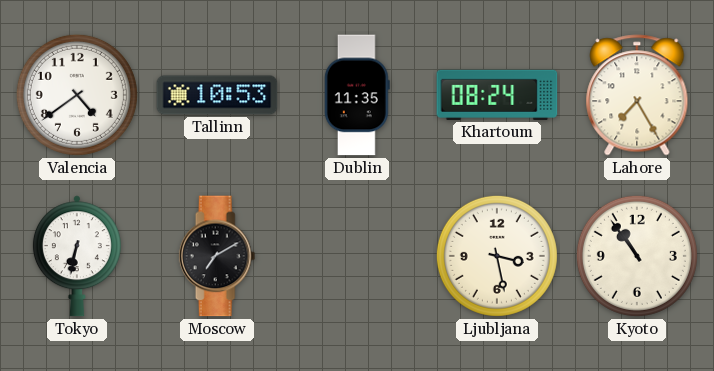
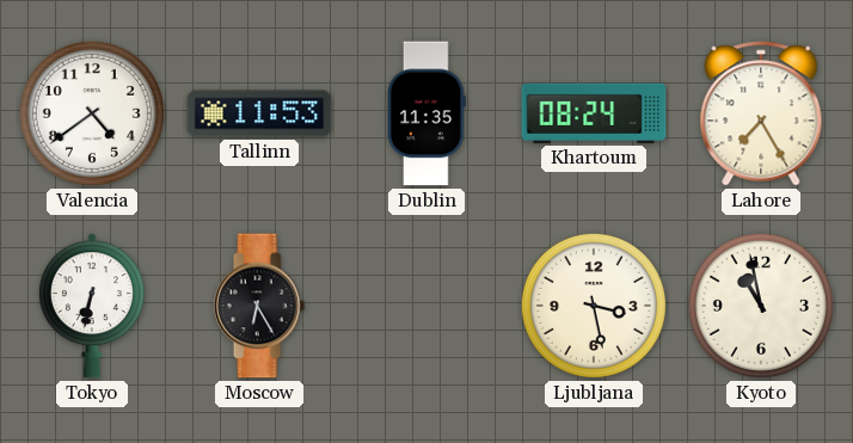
Tallinn: 10:53 -> 11:53
Moscow: 7:10 -> 6:25
Kyoto: 10:54 -> 10:58
